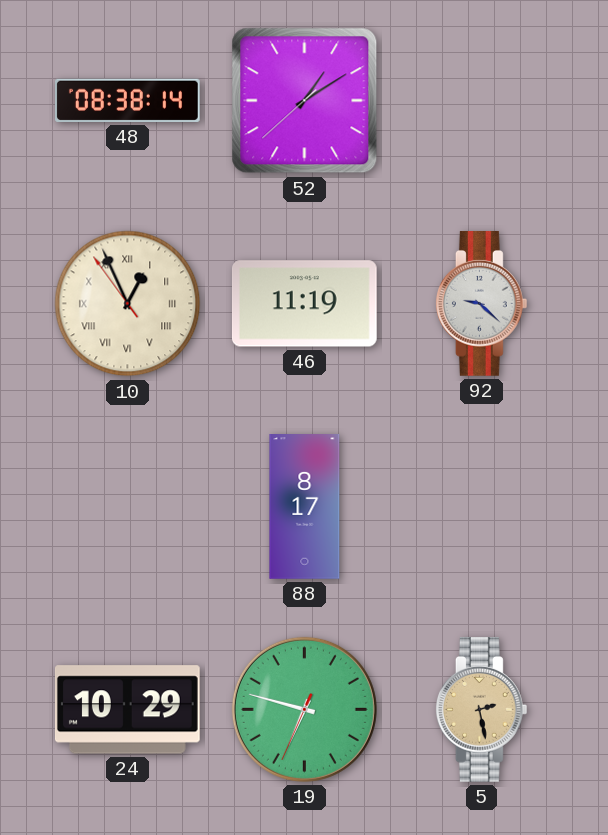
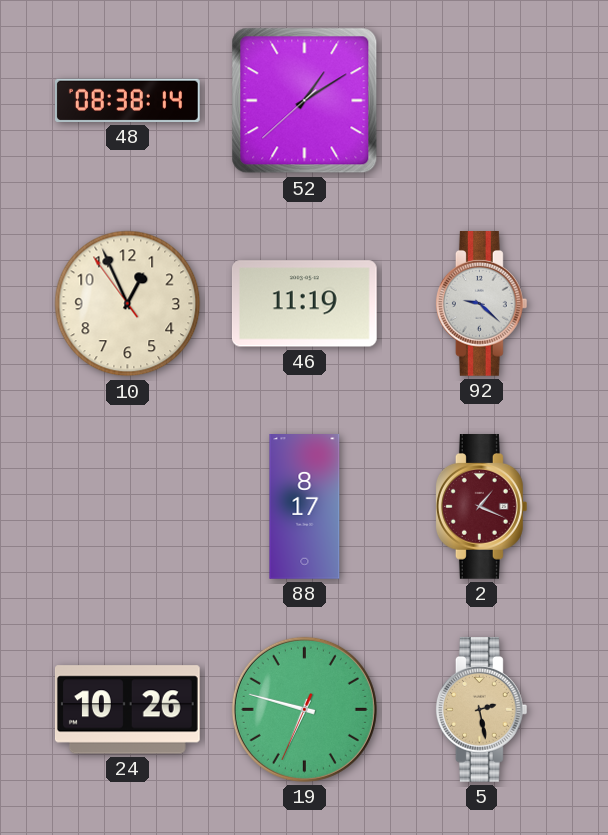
10 numerals: Roman -> Arabic
2: none -> 1:19
24: 10:29 -> 10:26
